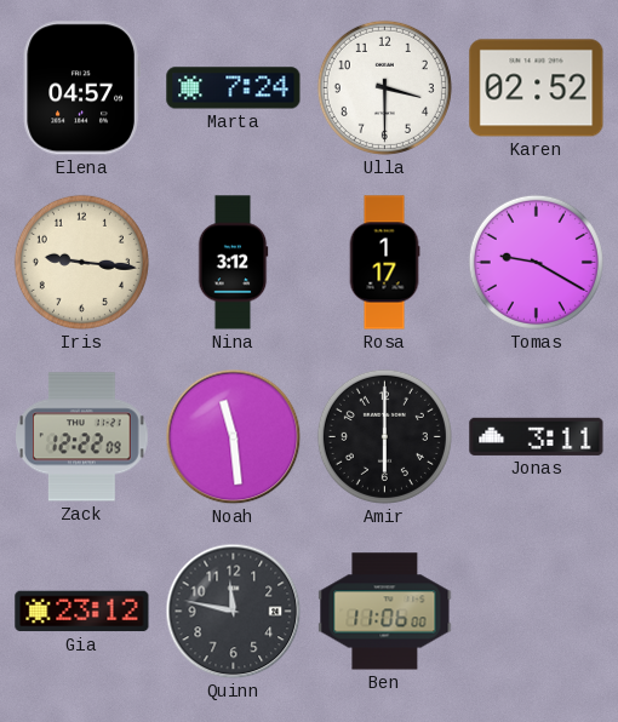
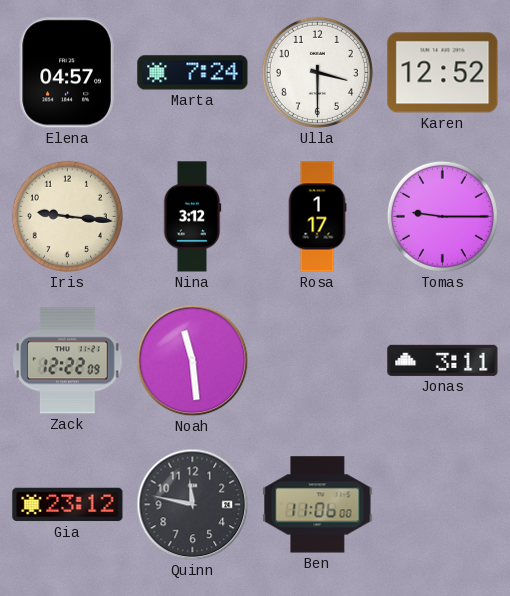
Karen: 02:52 -> 12:52
Tomas: 9:20 -> 9:15
Amir: 6:00 -> none
